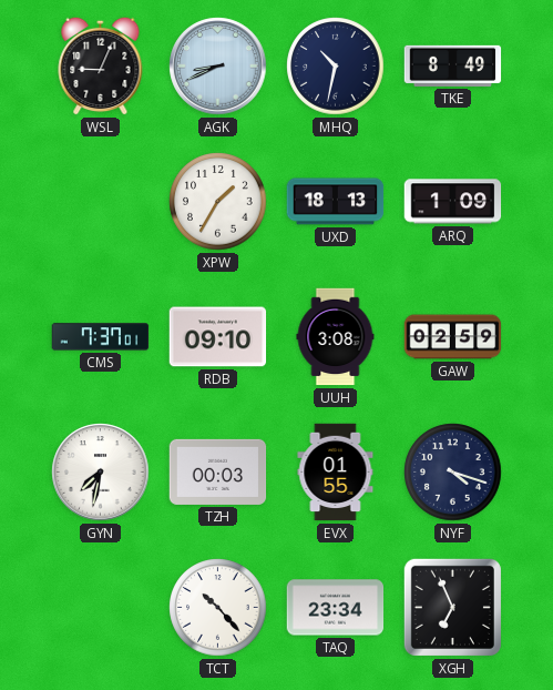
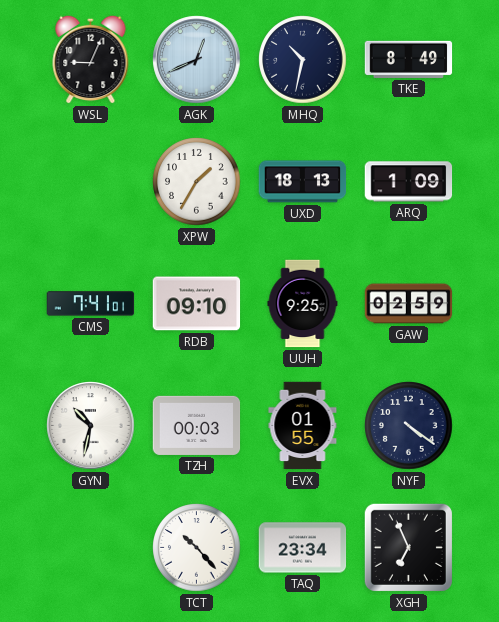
AGK: 8:41 -> 12:41
CMS: 7:37 -> 7:41
UUH: 3:08 -> 9:25
GYN: 7:32 -> 10:32
NYF: 4:18 -> 4:21
